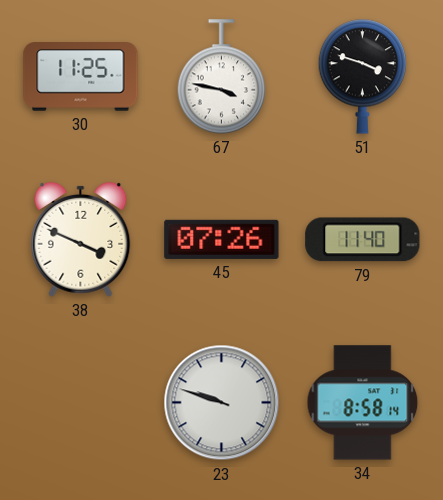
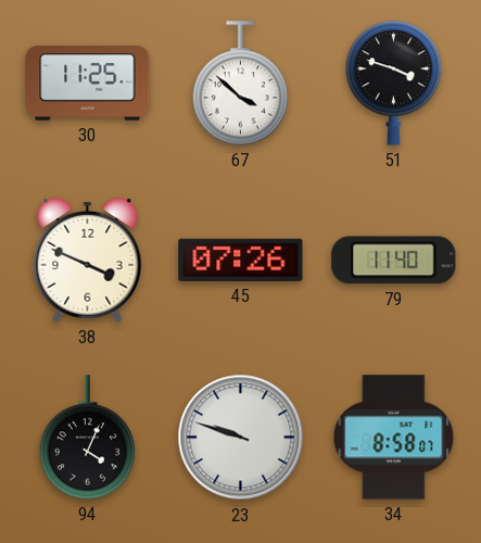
67: 3:47 -> 3:52
94: none -> 4:04
34: 8:58:14 -> 8:58:07
